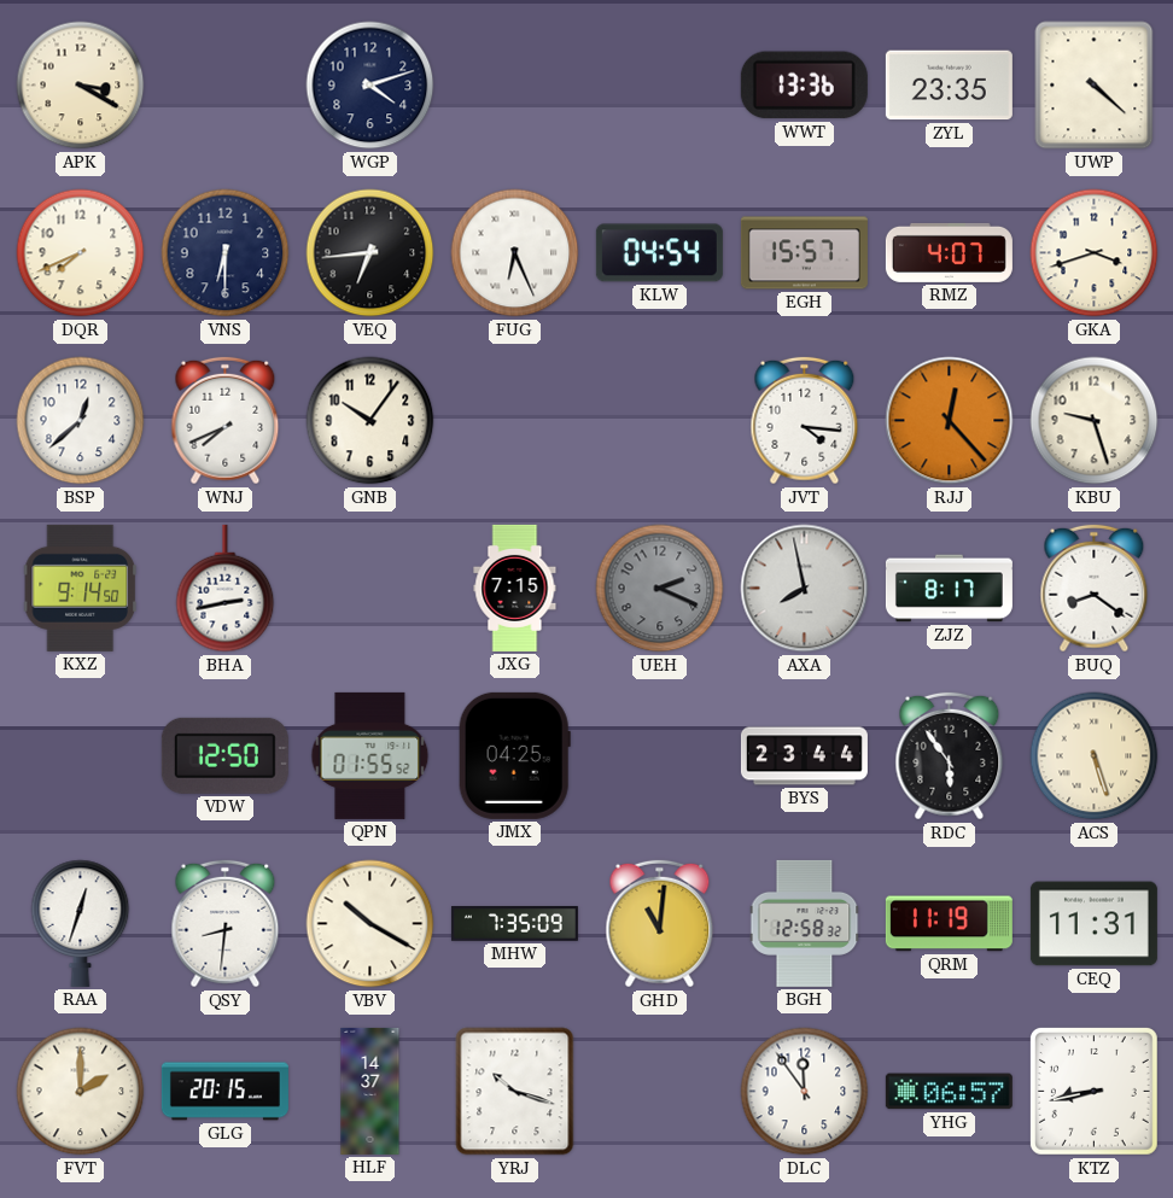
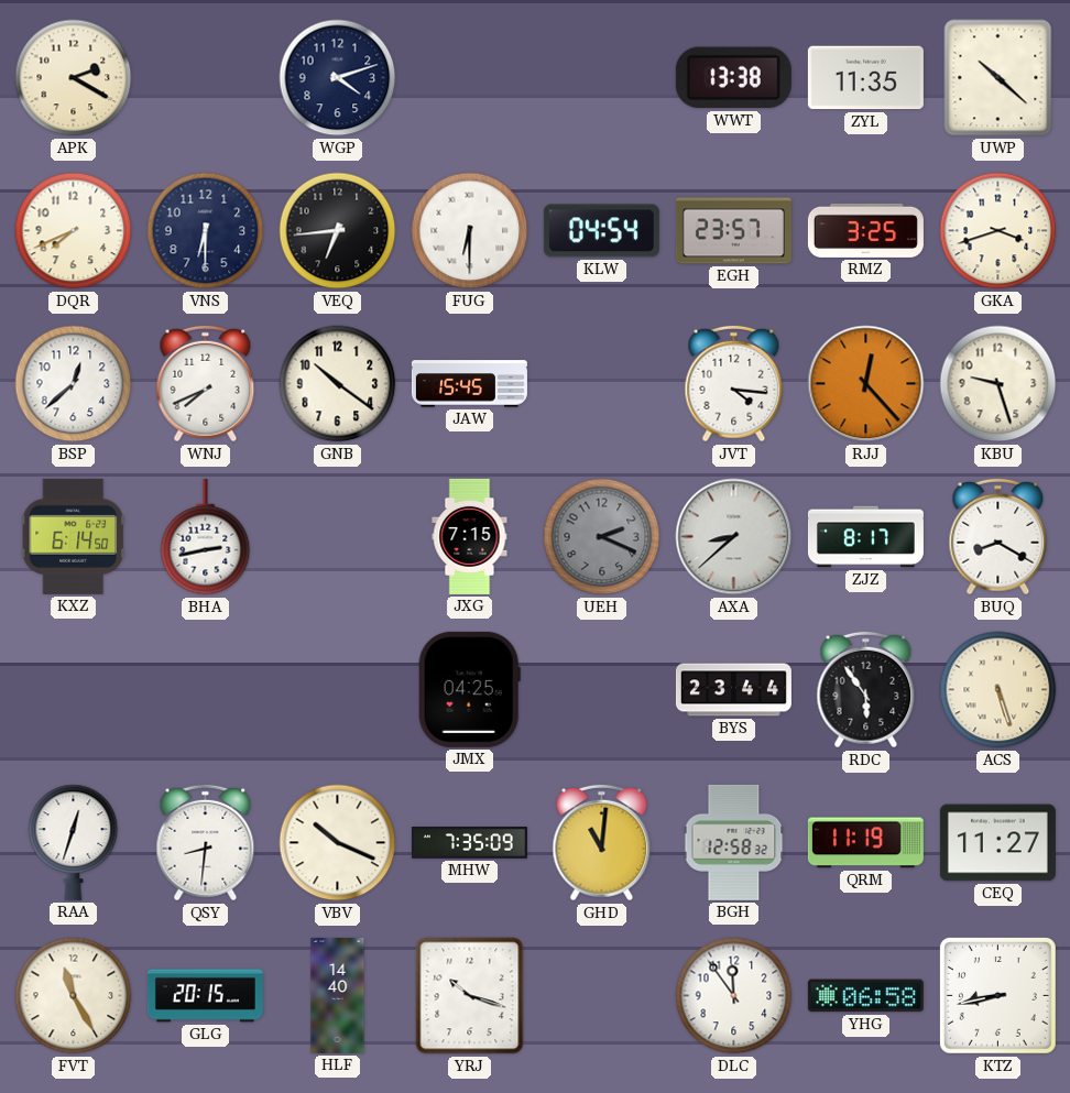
APK: 3:20 -> 2:20
WWT: 13:36 -> 13:38
ZYL: 23:35 -> 11:35
UWP: 4:22 -> 10:22
FUG: 6:26 -> 6:30
EGH: 15:57 -> 23:57
RMZ: 4:07 -> 3:25
GNB: 10:06 -> 10:21
JAW: none -> 15:45
KXZ: 9:14 -> 6:14
AXA: 7:58 -> 8:38
BUQ: 8:21 -> 8:20
VDW: 12:50 -> none
QPN: 01:55 -> none
VBV: 10:20 -> 10:19
CEQ: 11:31 -> 11:27
FVT: 2:00 -> 11:25
HLF: 14:37 -> 14:40
YHG: 06:57 -> 06:58
